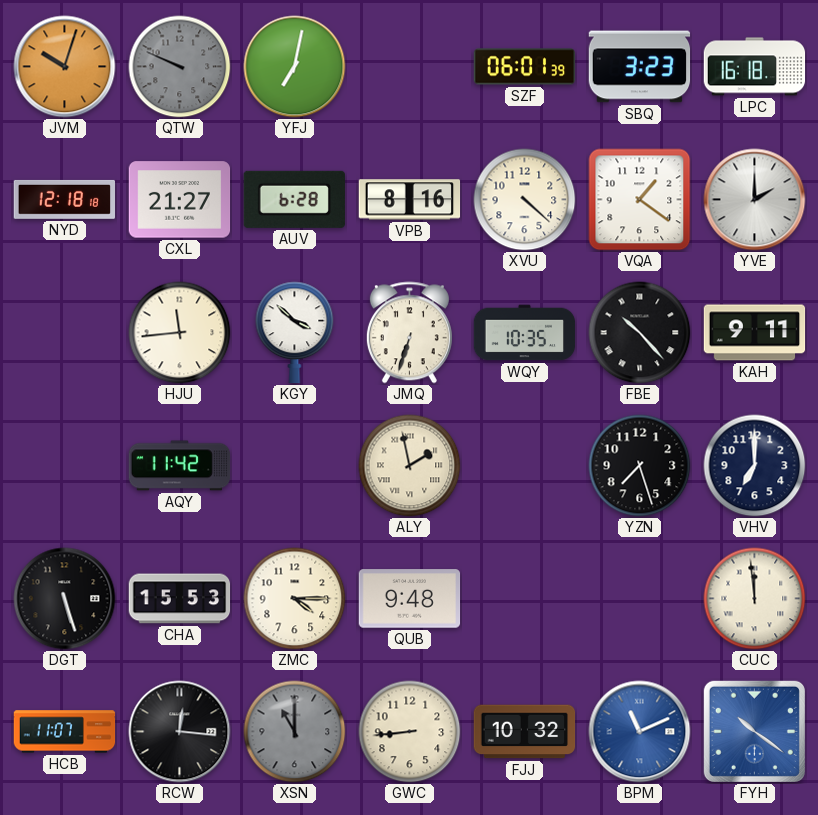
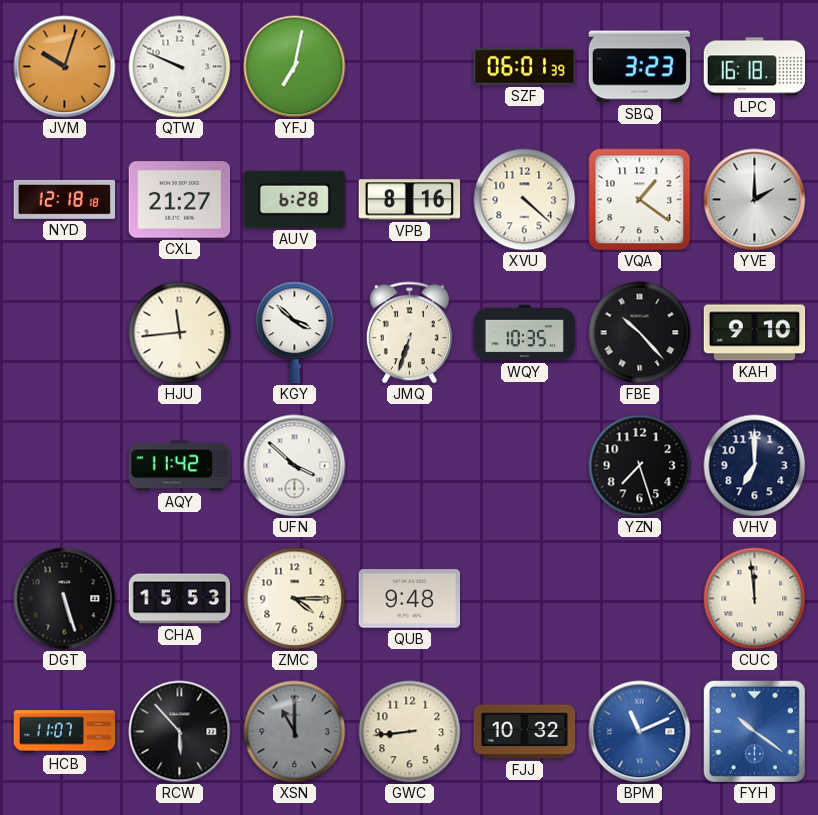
QTW dial: grey -> white
KAH: 9:11 -> 9:10
UFN: none -> 3:52
ALY: 1:58 -> none
RCW: 12:16 -> 5:53
